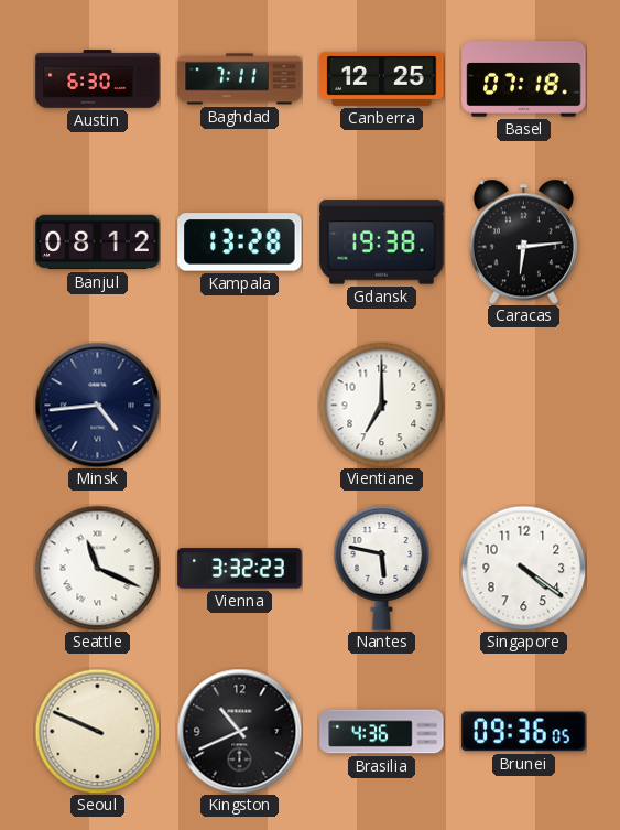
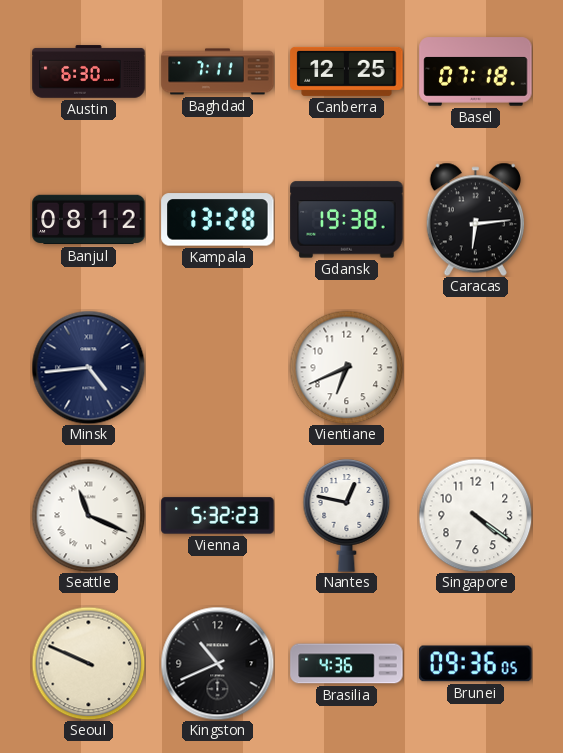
Vientiane: 7:00 -> 6:41
Vienna: 3:32 -> 5:32
Nantes: 5:47 -> 12:47
